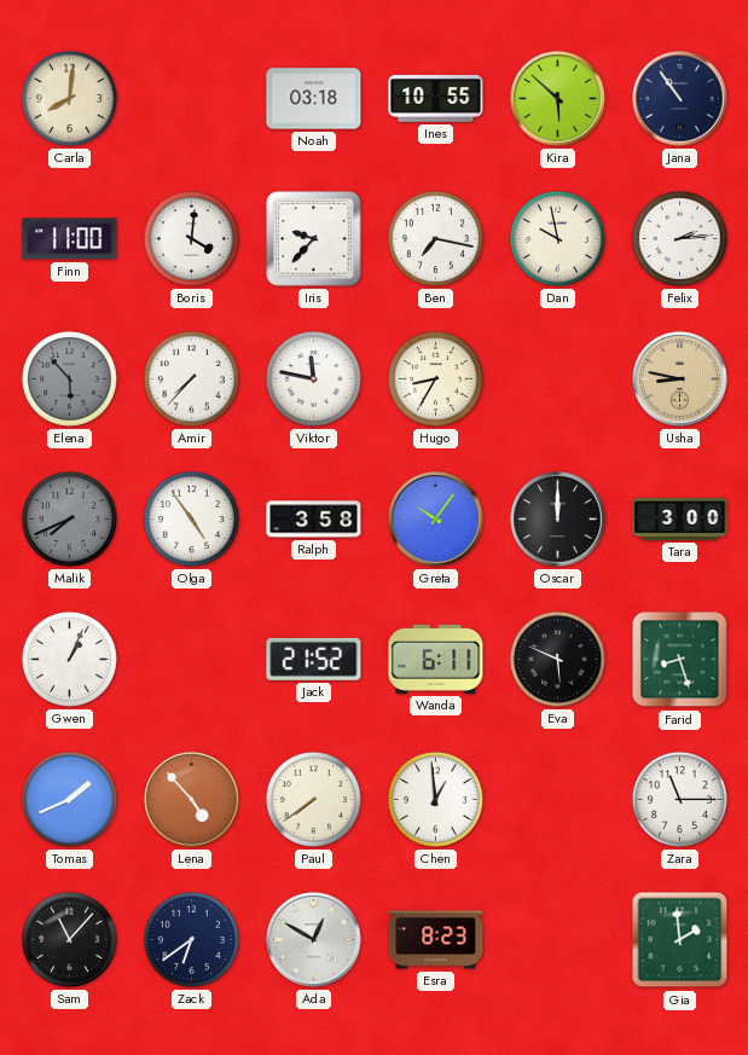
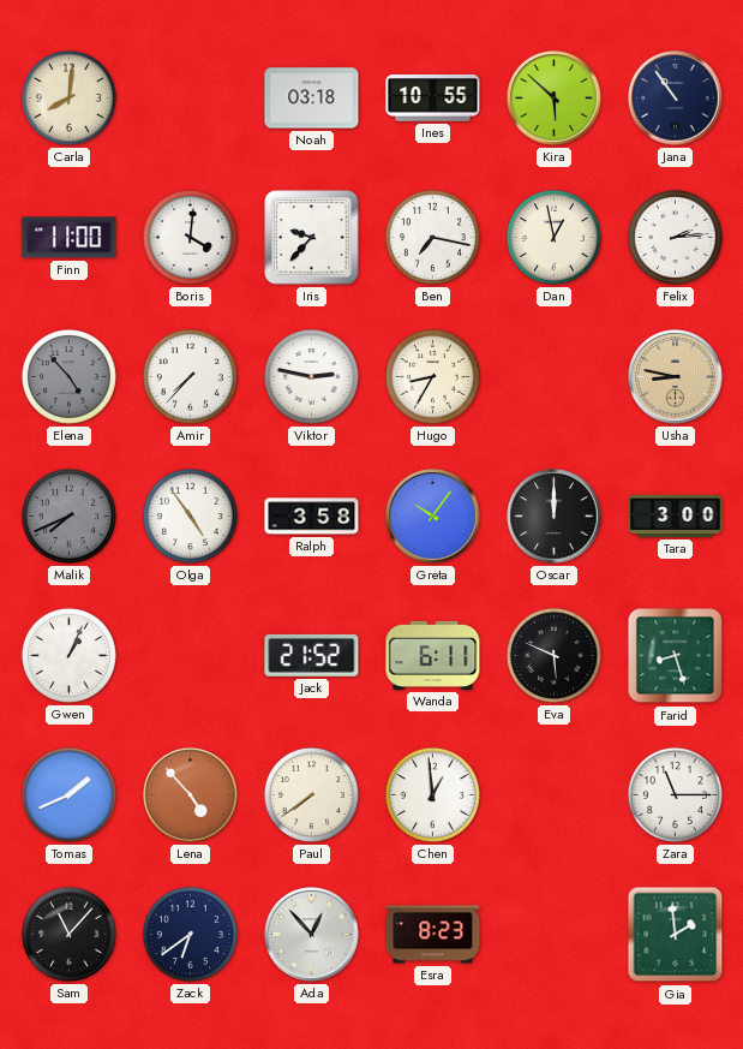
Dan: 9:58 -> 12:58
Elena: 5:53 -> 4:53
Viktor: 11:47 -> 2:47
Ada: 12:50 -> 12:53
